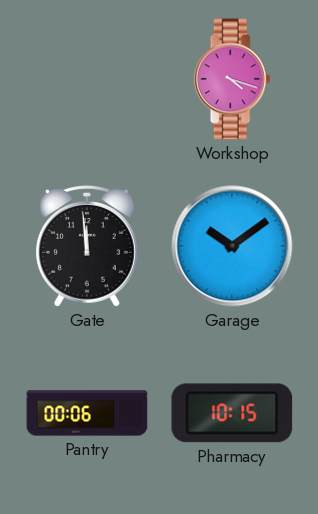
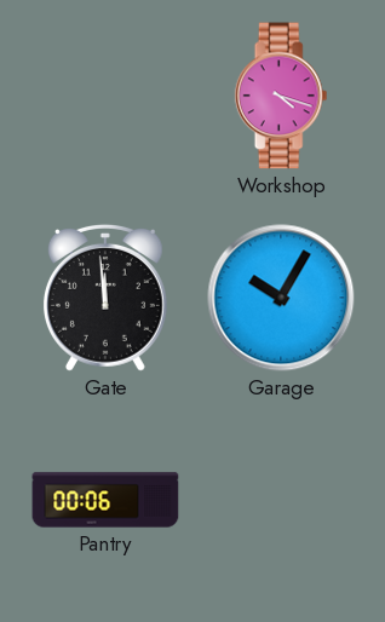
Garage: 10:09 -> 10:05
Pharmacy: 10:15 -> none
